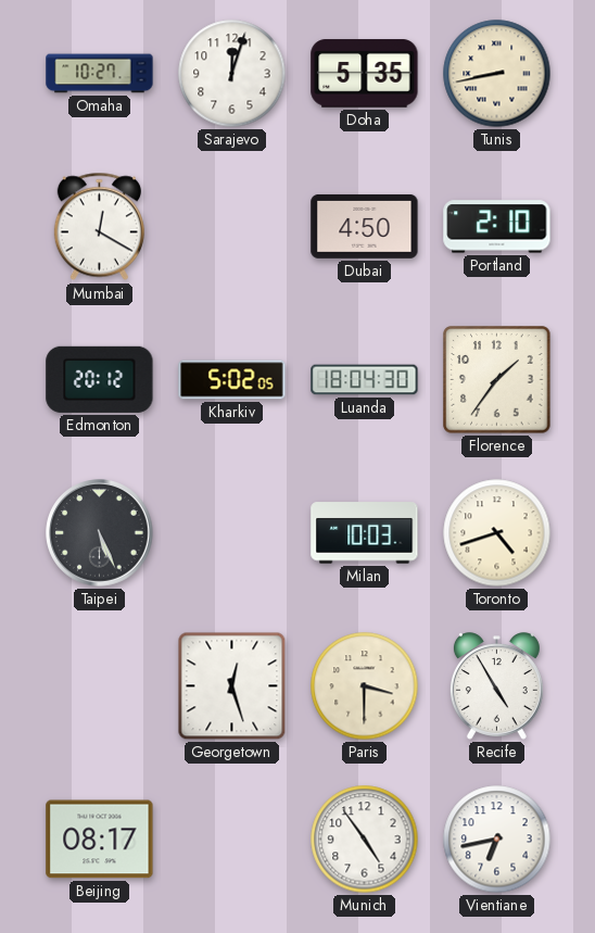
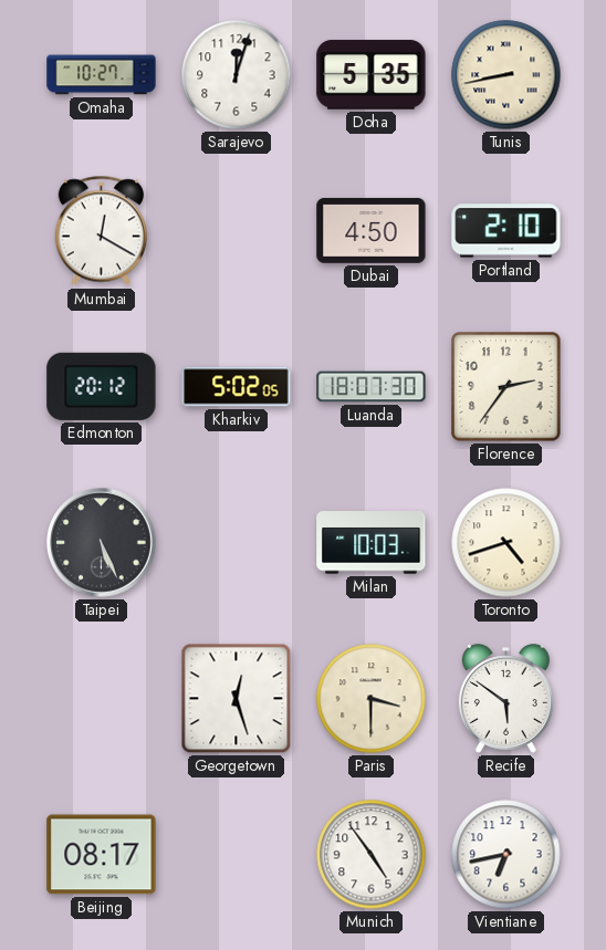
Luanda: 18:04 -> 18:07
Florence: 1:36 -> 2:36
Recife: 4:55 -> 5:51
